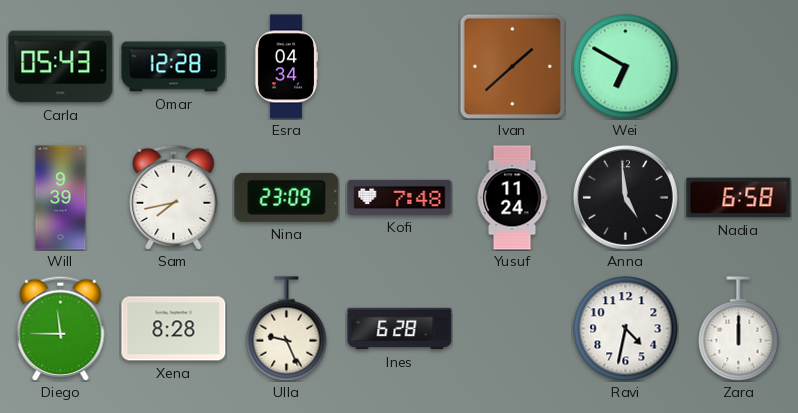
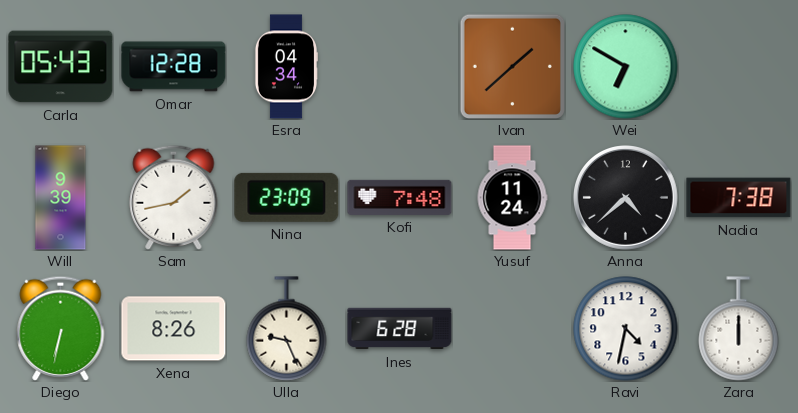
Sam: 7:43 -> 1:43
Anna: 4:59 -> 4:38
Nadia: 6:58 -> 7:38
Diego: 11:45 -> 6:32
Xena: 8:28 -> 8:26
